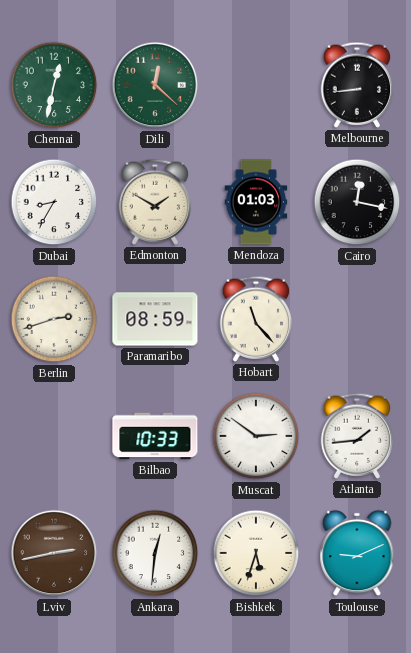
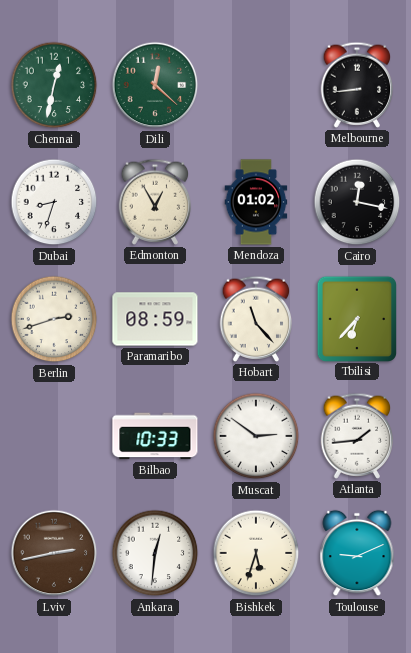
Dubai: 8:35 -> 8:33
Edmonton: 1:50 -> 12:55
Mendoza: 01:03 -> 01:02
Tbilisi: none -> 6:37
